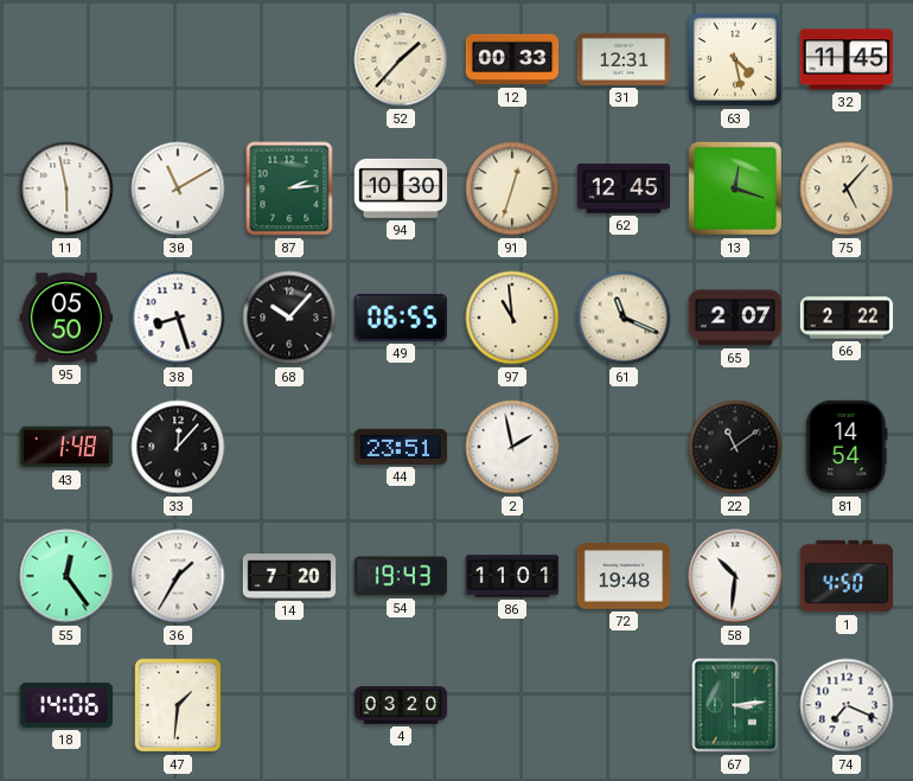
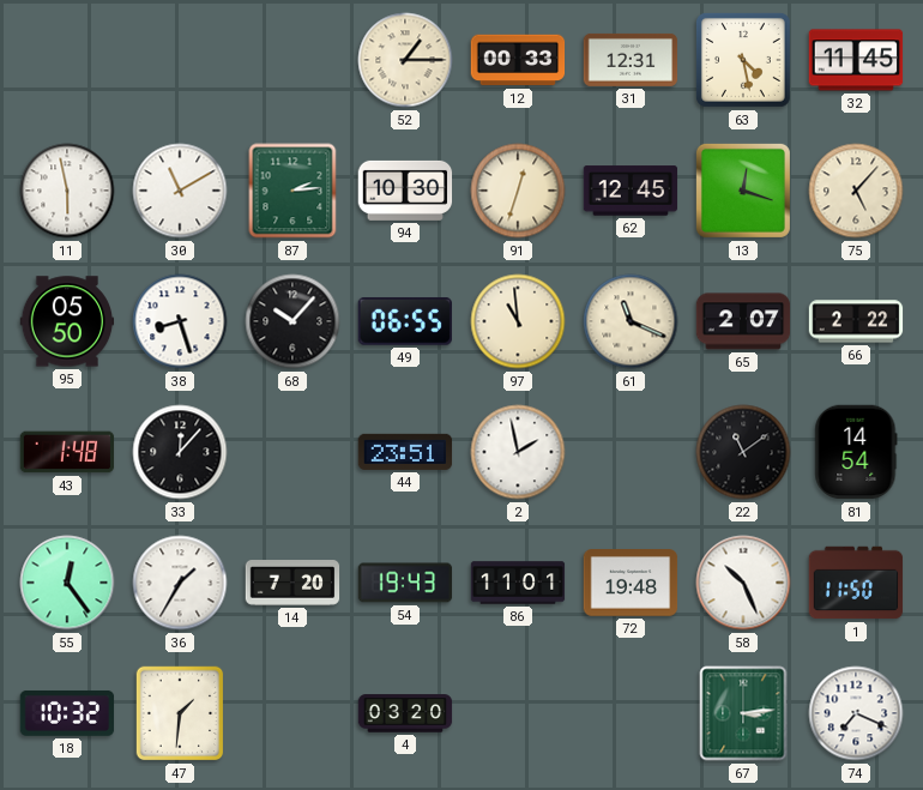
52: 1:37 -> 1:15
58: 10:31 -> 10:26
1: 4:50 -> 11:50
18: 14:06 -> 10:32
